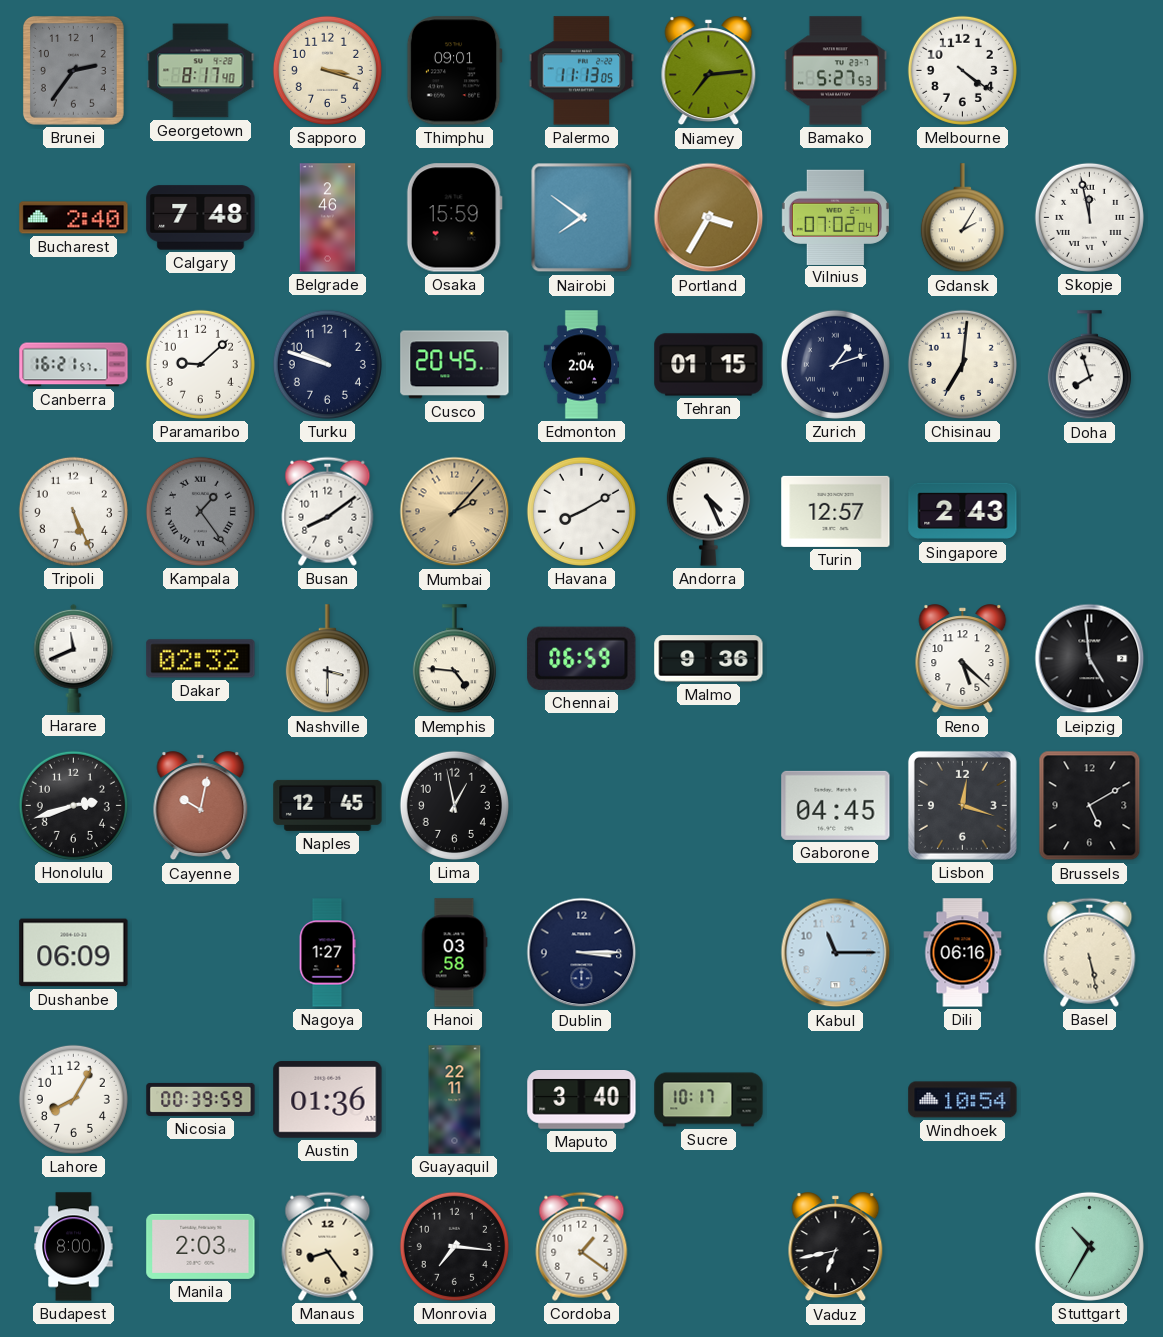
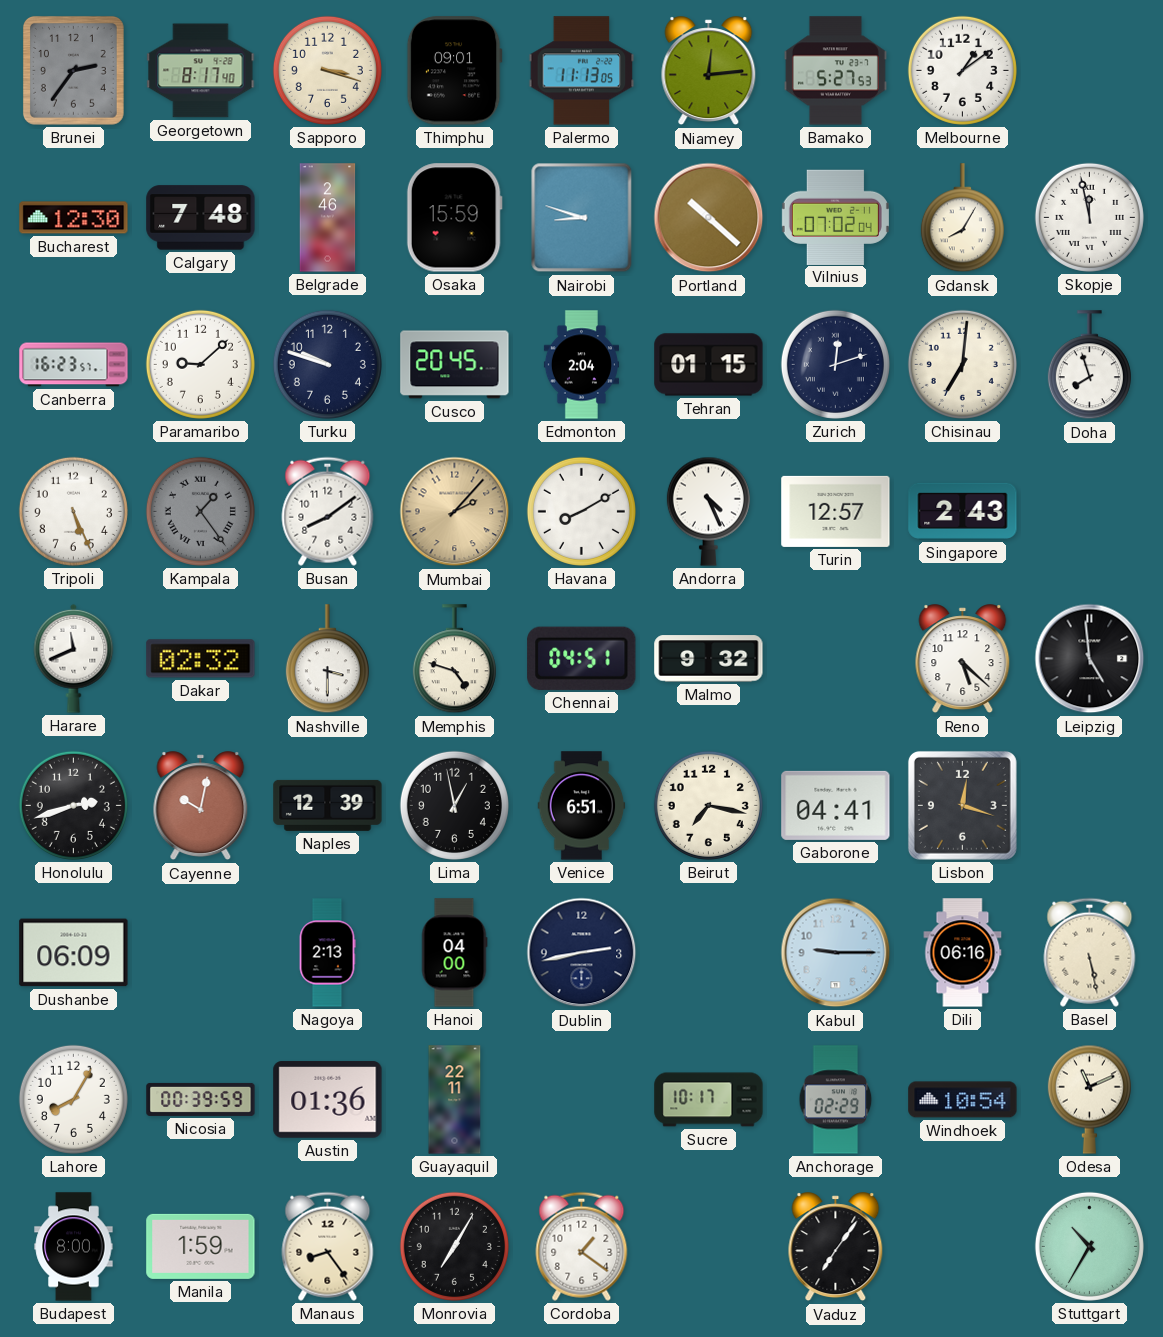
Niamey: 7:14 -> 12:14
Melbourne: 4:21 -> 1:09
Bucharest: 2:40 -> 12:30
Nairobi: 7:51 -> 8:48
Portland: 3:35 -> 10:22
Gdansk: 2:05 -> 8:05
Canberra: 16:21 -> 16:23
Zurich: 1:12 -> 12:12
Memphis: 4:46 -> 4:48
Chennai: 06:59 -> 04:51
Malmo: 9:36 -> 9:32
Naples: 12:45 -> 12:39
Venice: none -> 6:51
Beirut: none -> 7:17
Gaborone: 04:45 -> 04:41
Brussels: 5:10 -> none
Nagoya: 1:27 -> 2:13
Hanoi: 03:58 -> 04:00
Dublin: 3:15 -> 2:43
Kabul: 11:15 -> 9:15
Maputo: 3:40 -> none
Anchorage: none -> 02:29
Odesa: none -> 11:11
Manila: 2:03 -> 1:59
Monrovia: 7:16 -> 7:05
Vaduz: 6:43 -> 7:06
